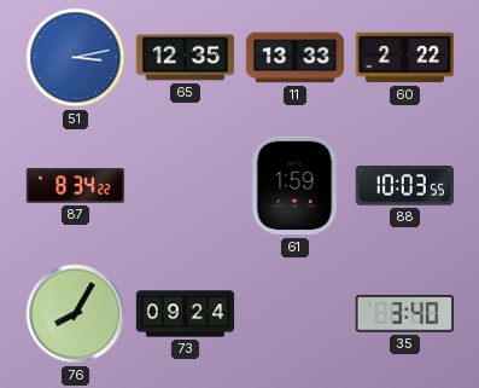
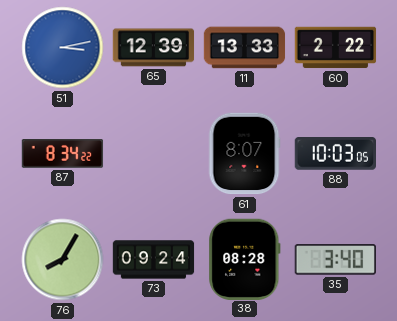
65: 12:35 -> 12:39
61: 1:59 -> 8:07
88: 10:03:55 -> 10:03:05
38: none -> 08:28
